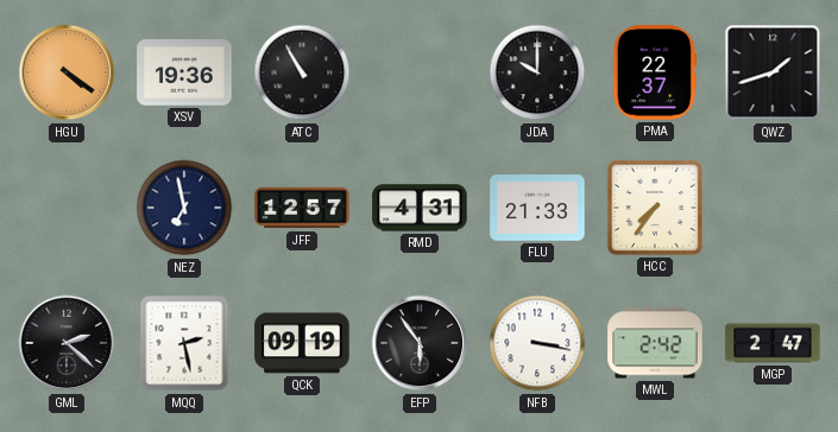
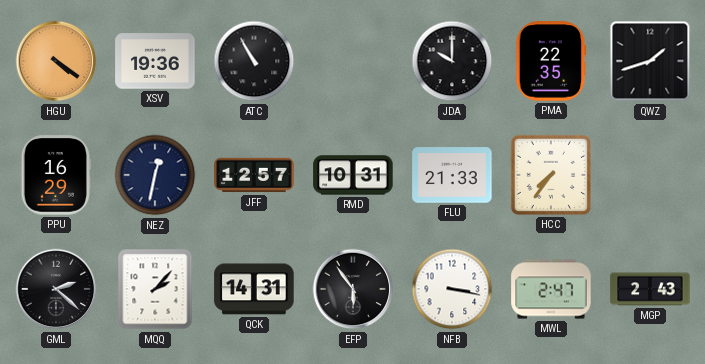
PMA: 22:37 -> 22:35
PPU: none -> 16:29
NEZ: 6:58 -> 12:32
RMD: 4:31 -> 10:31
MQQ: 2:28 -> 2:07
QCK: 09:19 -> 14:31
MWL: 2:42 -> 2:47
MGP: 2:47 -> 2:43
